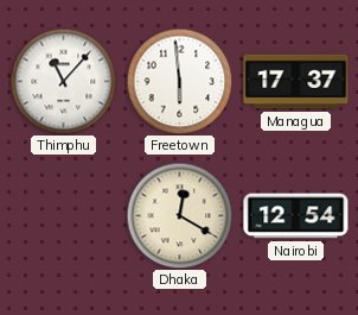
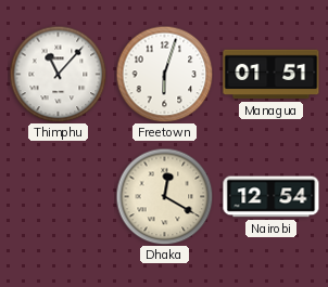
Freetown: 5:59 -> 6:03
Managua: 17:37 -> 01:51
